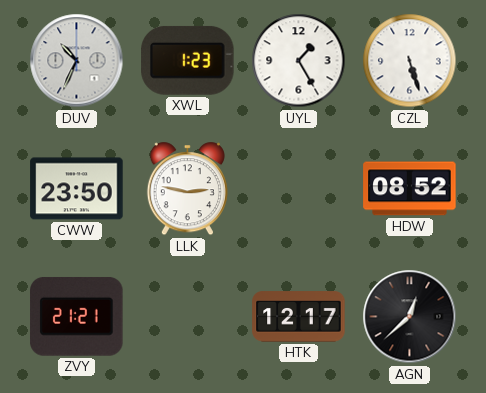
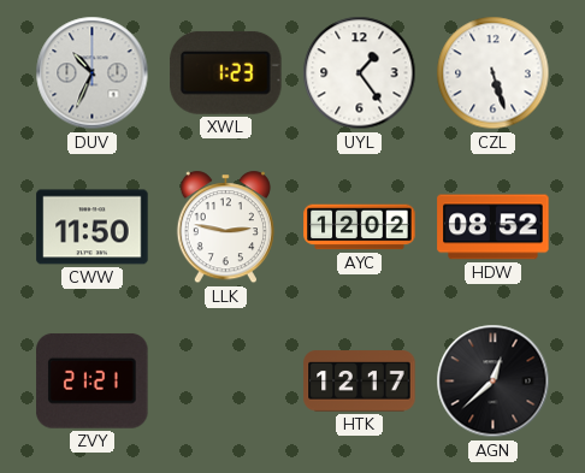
UYL: 1:25 -> 1:24
CWW: 23:50 -> 11:50
AYC: none -> 12:02
